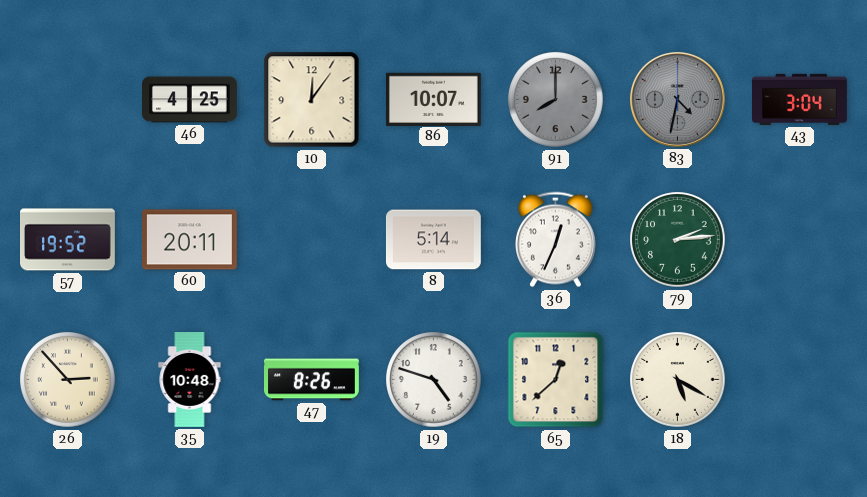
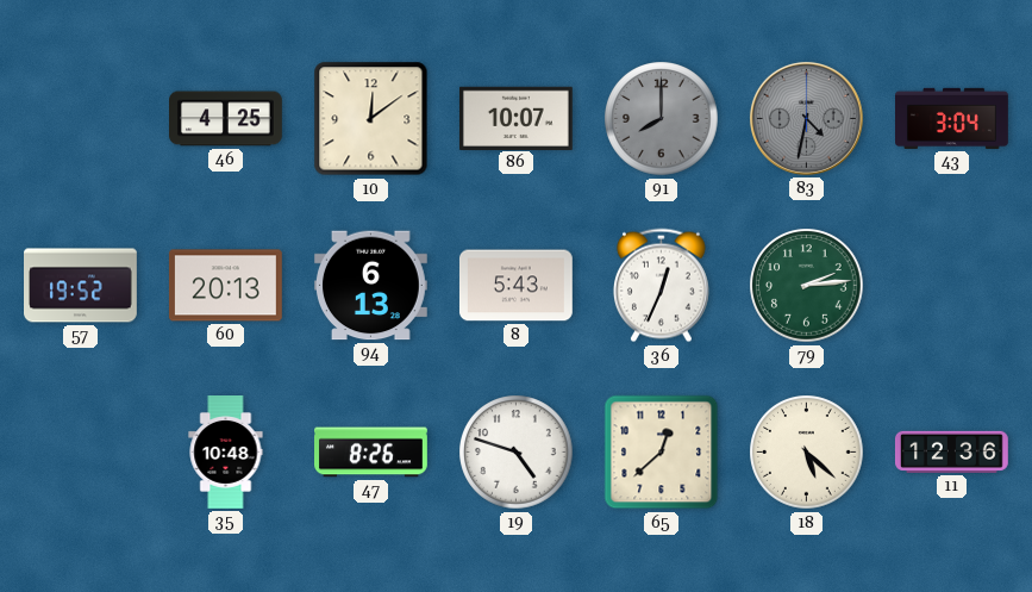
10: 12:06 -> 12:09
60: 20:11 -> 20:13
94: none -> 6:13
8: 5:14 -> 5:43
26: 2:53 -> none
18: 5:20 -> 5:22
11: none -> 12:36
